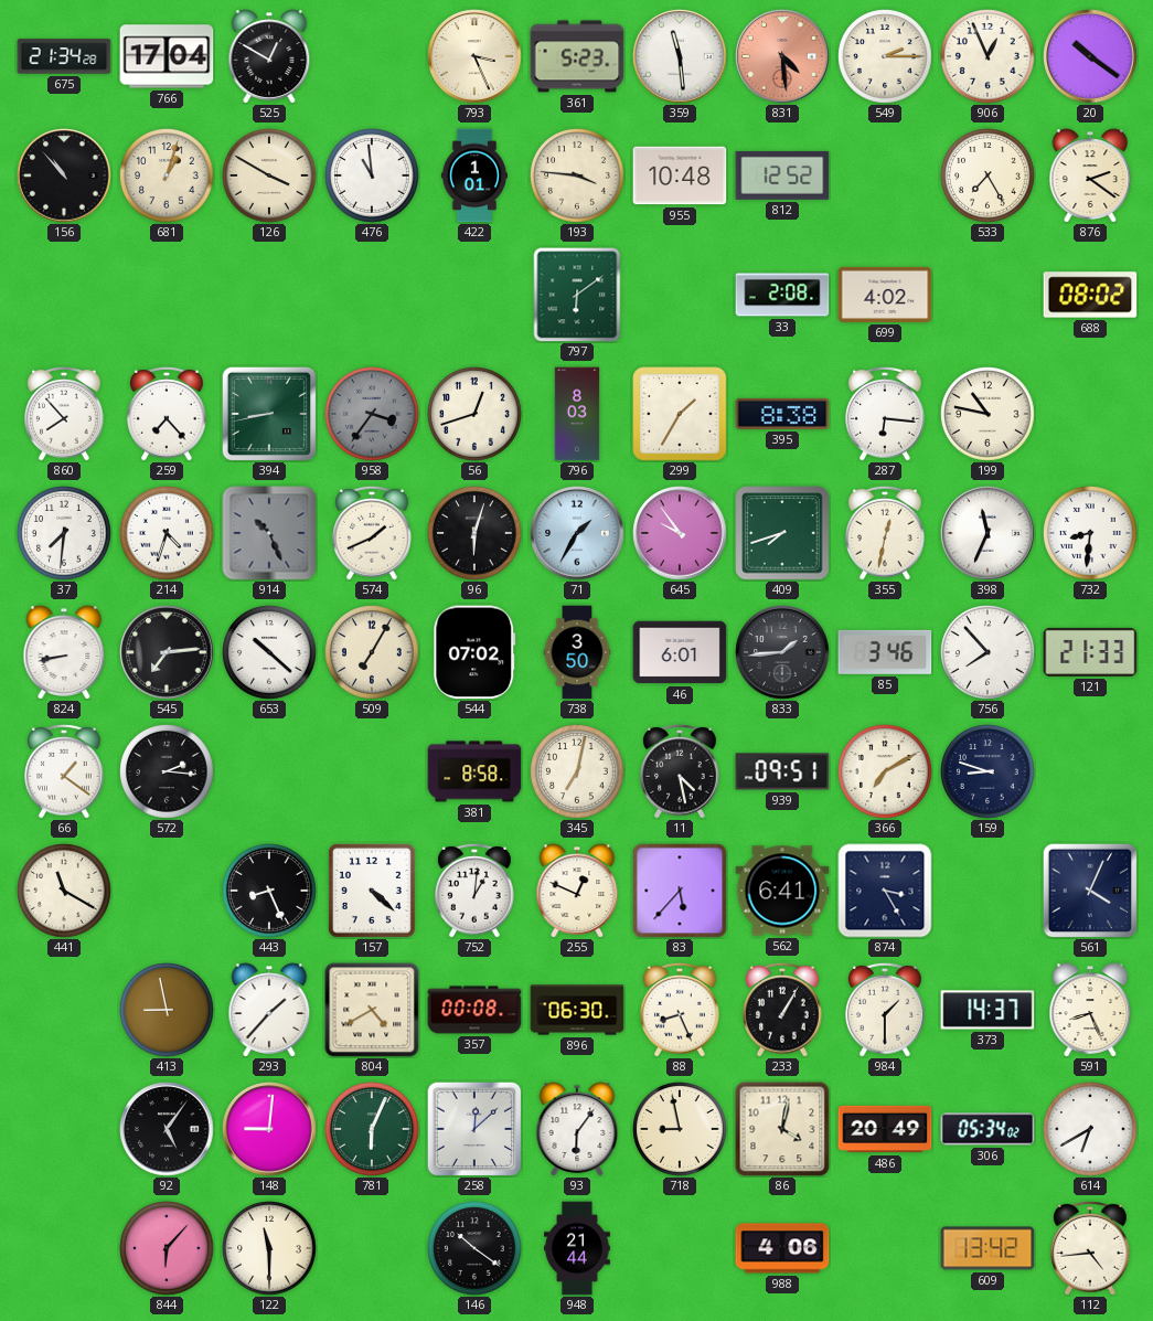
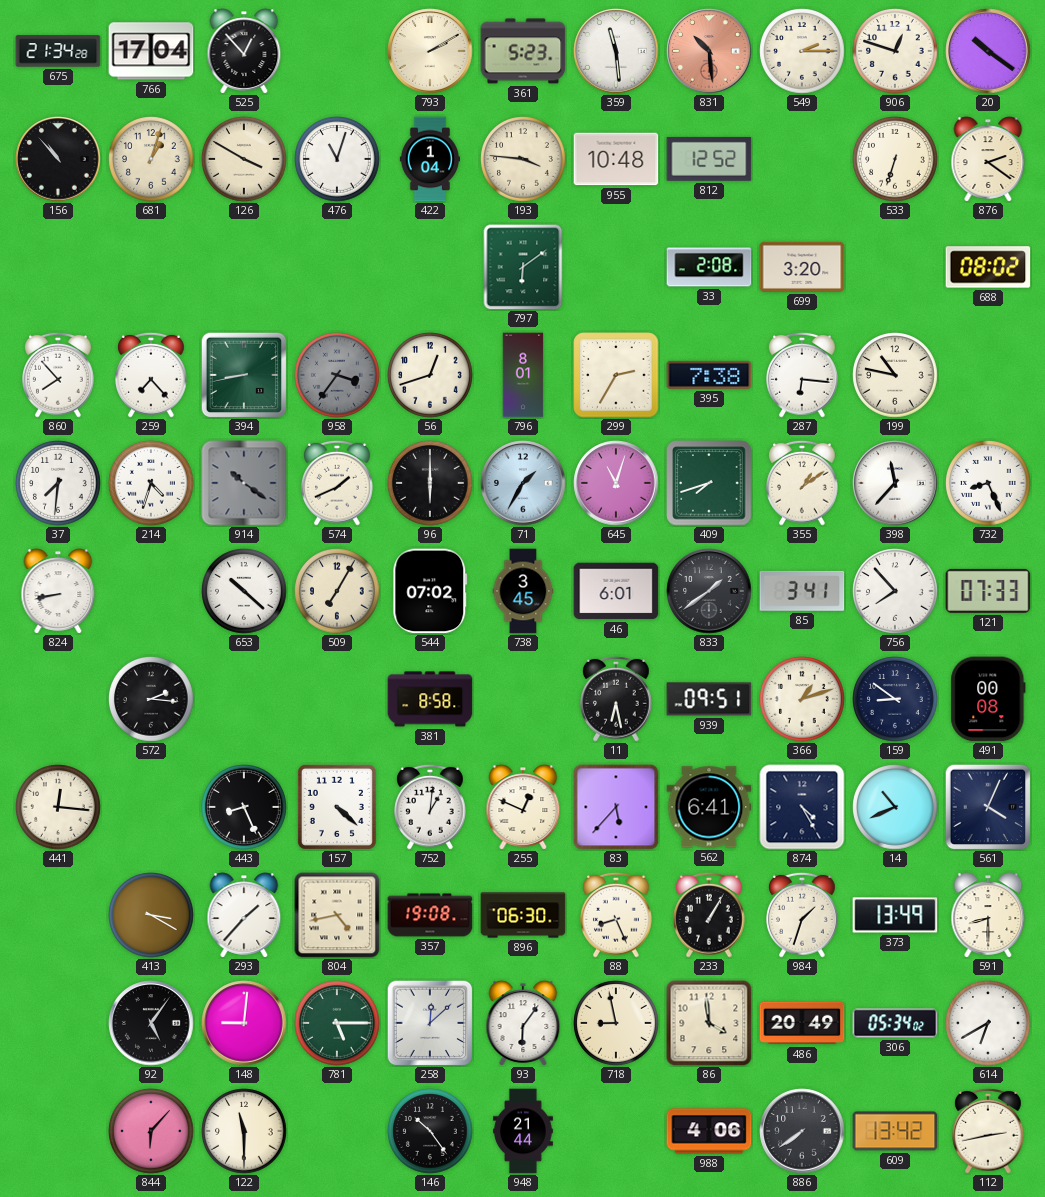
525: 12:50 -> 12:53
793: 3:26 -> 2:10
831: 4:29 -> 10:29
906: 12:56 -> 12:48
476: 10:59 -> 11:03
422: 1:01 -> 1:04
533: 7:25 -> 6:33
699: 4:02 -> 3:20
796: 8:03 -> 8:01
299: 1:35 -> 2:35
395: 8:38 -> 7:38
914: 10:26 -> 10:21
96: 6:03 -> 6:00
645: 9:54 -> 11:03
355: 12:32 -> 1:09
398: 11:34 -> 11:37
732: 8:31 -> 8:26
545: 7:14 -> none
738: 3:50 -> 3:45
833: 1:44 -> 1:39
85: 3:46 -> 3:41
121: 21:33 -> 07:33
66: 1:21 -> none
345: 7:02 -> none
11: 4:28 -> 6:28
366: 7:10 -> 1:12
159: 8:48 -> 8:51
491: none -> 00:08
441: 11:20 -> 12:16
874: 3:25 -> 4:25
14: none -> 10:41
413: 8:58 -> 3:20
804: 4:40 -> 4:43
357: 00:08 -> 19:08
984: 1:30 -> 1:33
373: 14:37 -> 13:49
591: 8:26 -> 8:30
781: 6:04 -> 5:15
86: 4:02 -> 3:59
146: 10:21 -> 10:24
886: none -> 7:39
112: 4:44 -> 2:43
